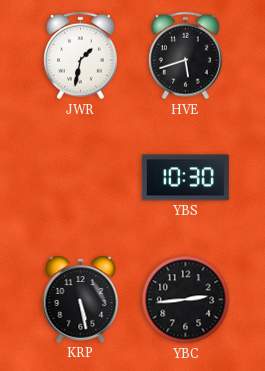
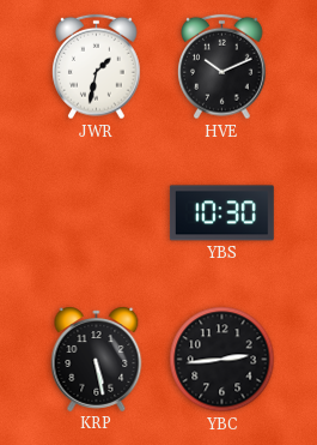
HVE: 5:42 -> 10:11
